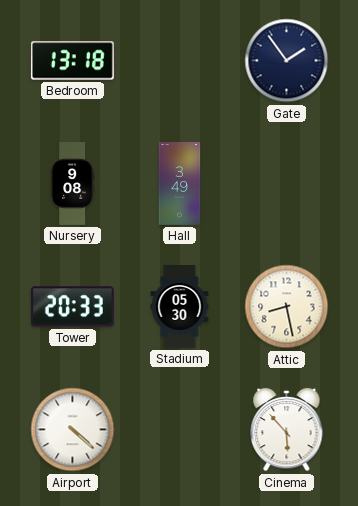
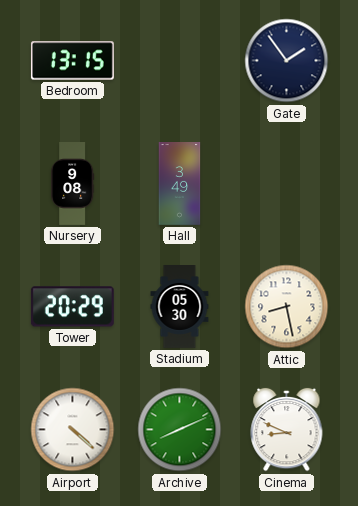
Bedroom: 13:18 -> 13:15
Tower: 20:33 -> 20:29
Archive: none -> 8:11
Cinema: 5:53 -> 8:49
